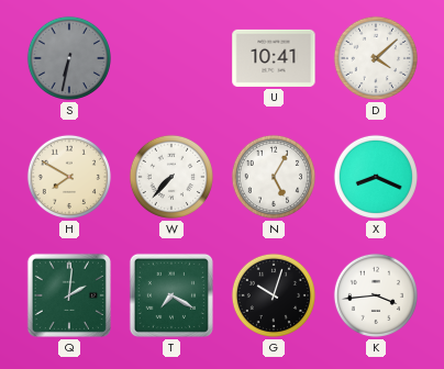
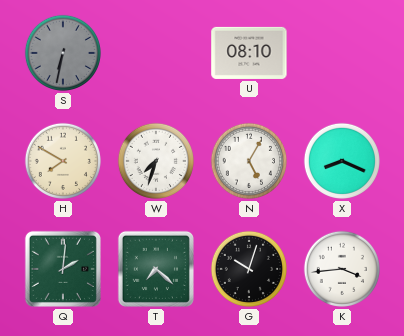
U: 10:41 -> 08:10
D: 4:08 -> none
W: 7:37 -> 7:33
T: 7:20 -> 7:22
